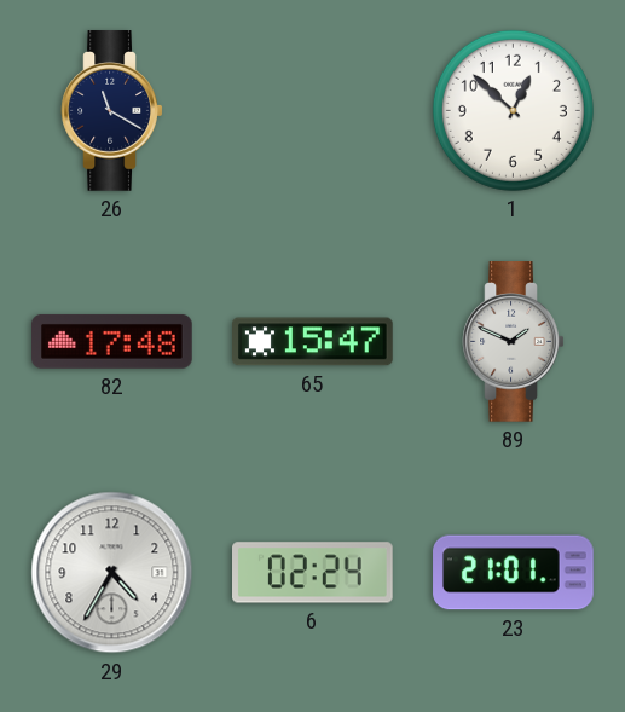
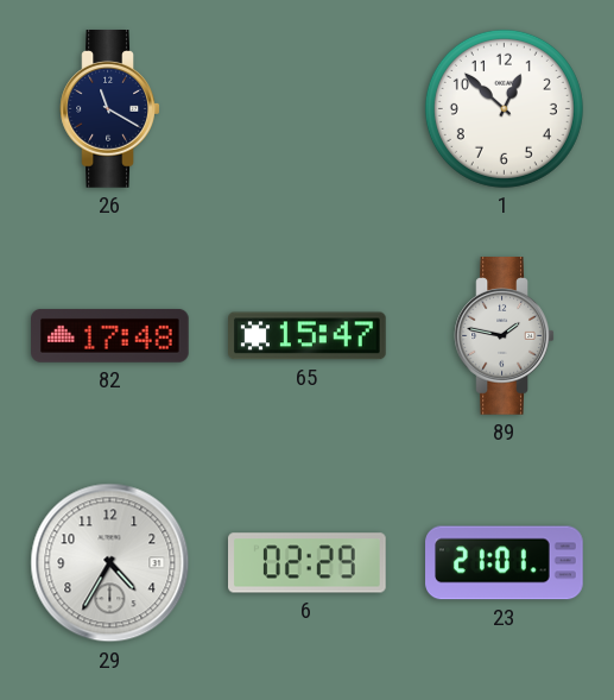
89: 1:49 -> 1:47
6: 02:24 -> 02:29
